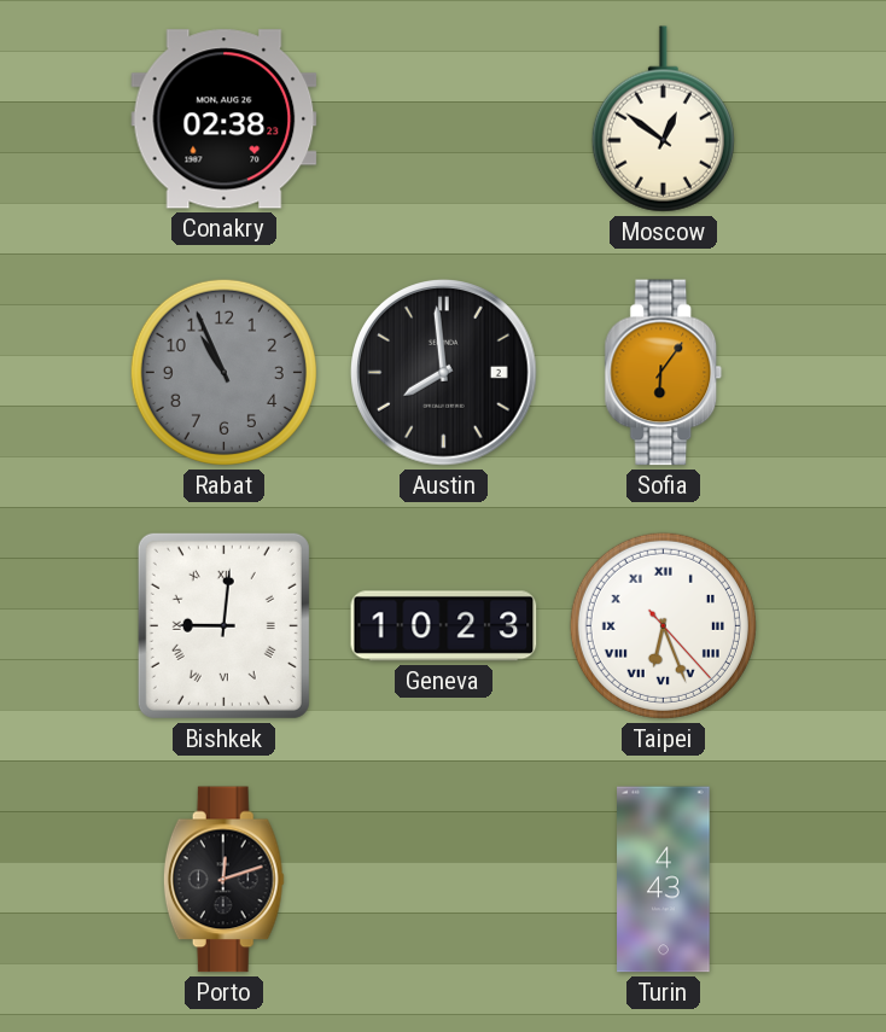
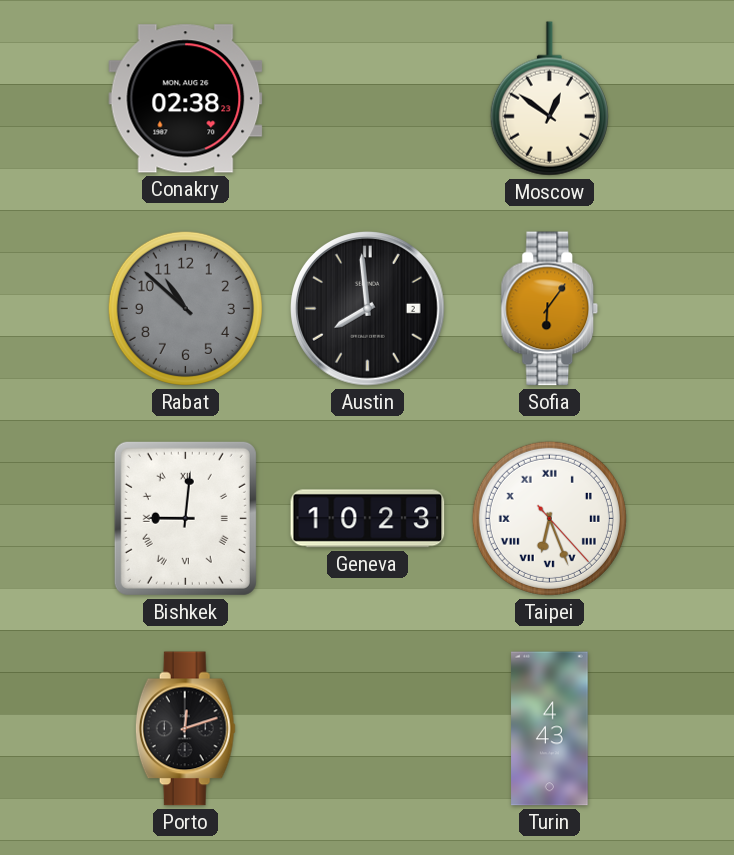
Rabat: 10:56 -> 10:52
